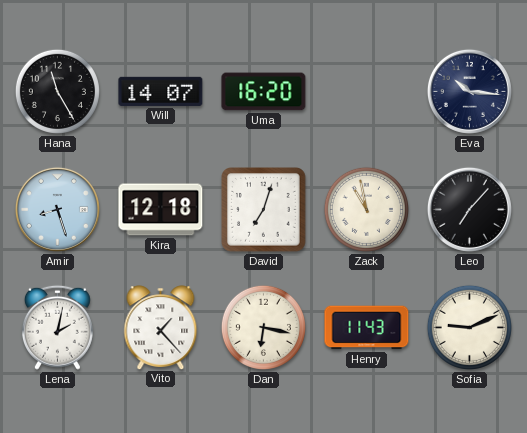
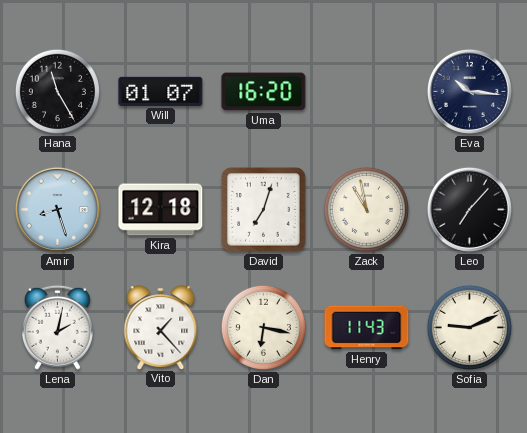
Will: 14:07 -> 01:07
